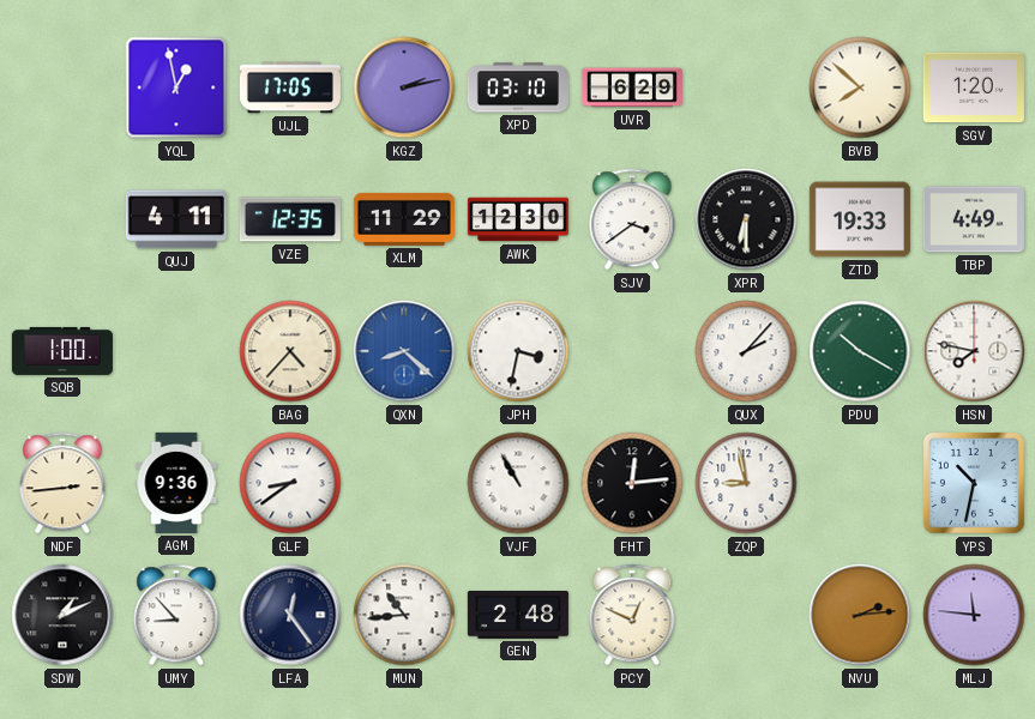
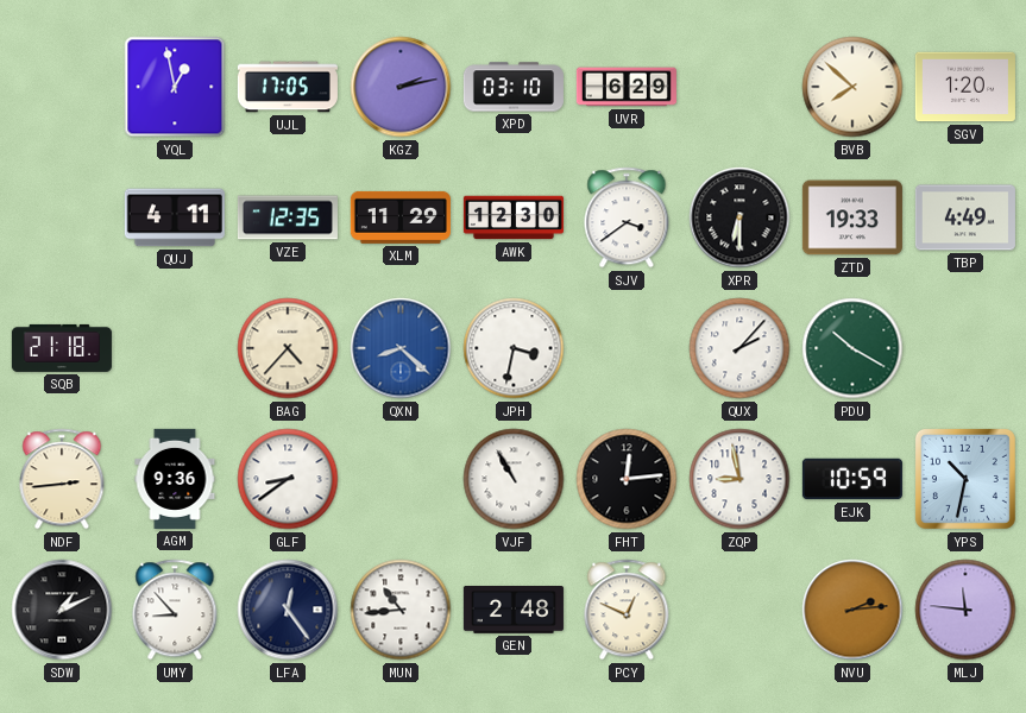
SQB: 1:00 -> 21:18
HSN: 7:47 -> none
EJK: none -> 10:59
